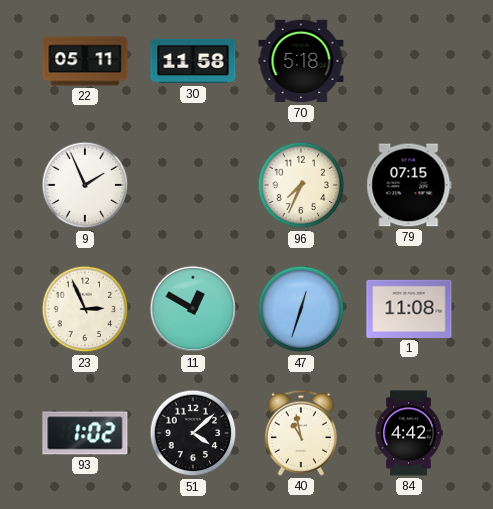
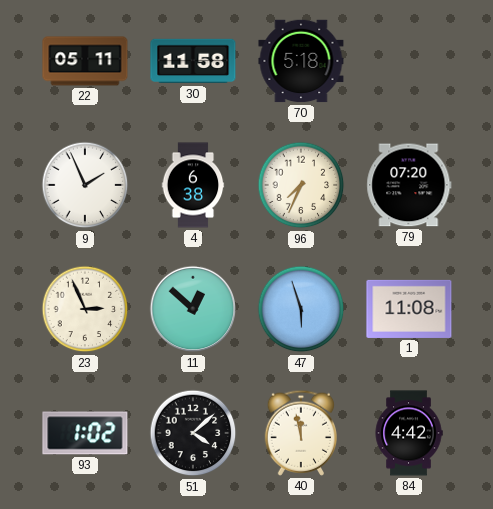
4: none -> 6:38
79: 07:15 -> 07:20
11: 12:50 -> 12:52
47: 12:33 -> 5:57
40: 10:58 -> 11:58
